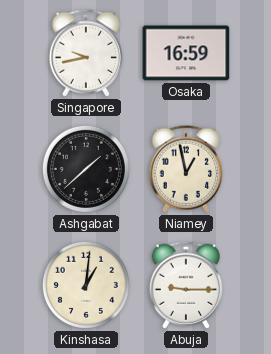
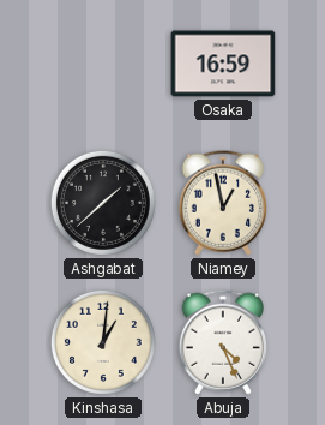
Singapore: 9:43 -> none
Abuja: 9:15 -> 4:26
